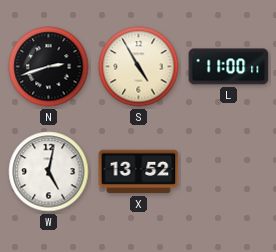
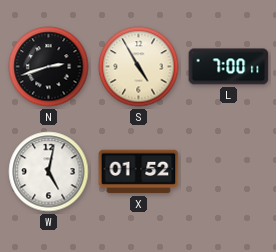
L: 11:00 -> 7:00
X: 13:52 -> 01:52
